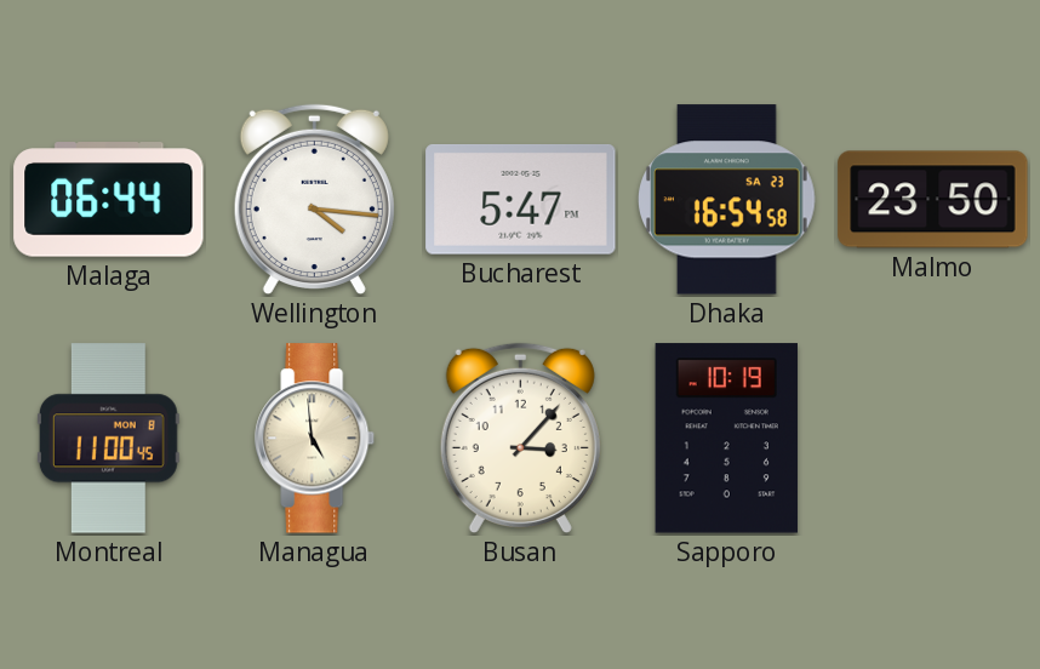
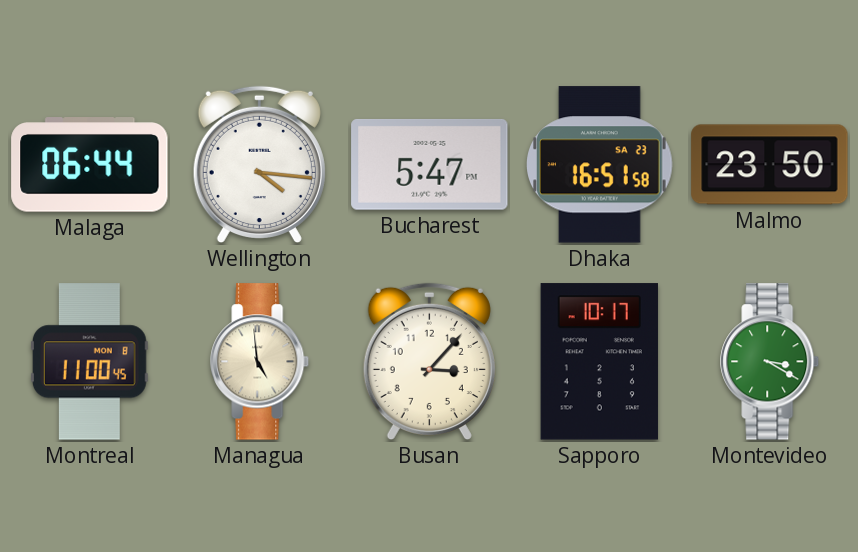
Dhaka: 16:54 -> 16:51
Sapporo: 10:19 -> 10:17
Montevideo: none -> 3:20
